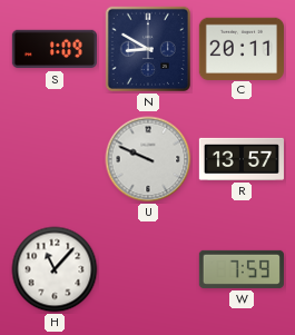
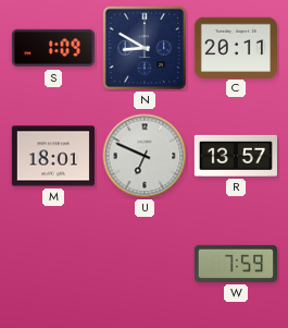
M: none -> 18:01
U: 9:49 -> 6:49
H: 11:07 -> none
